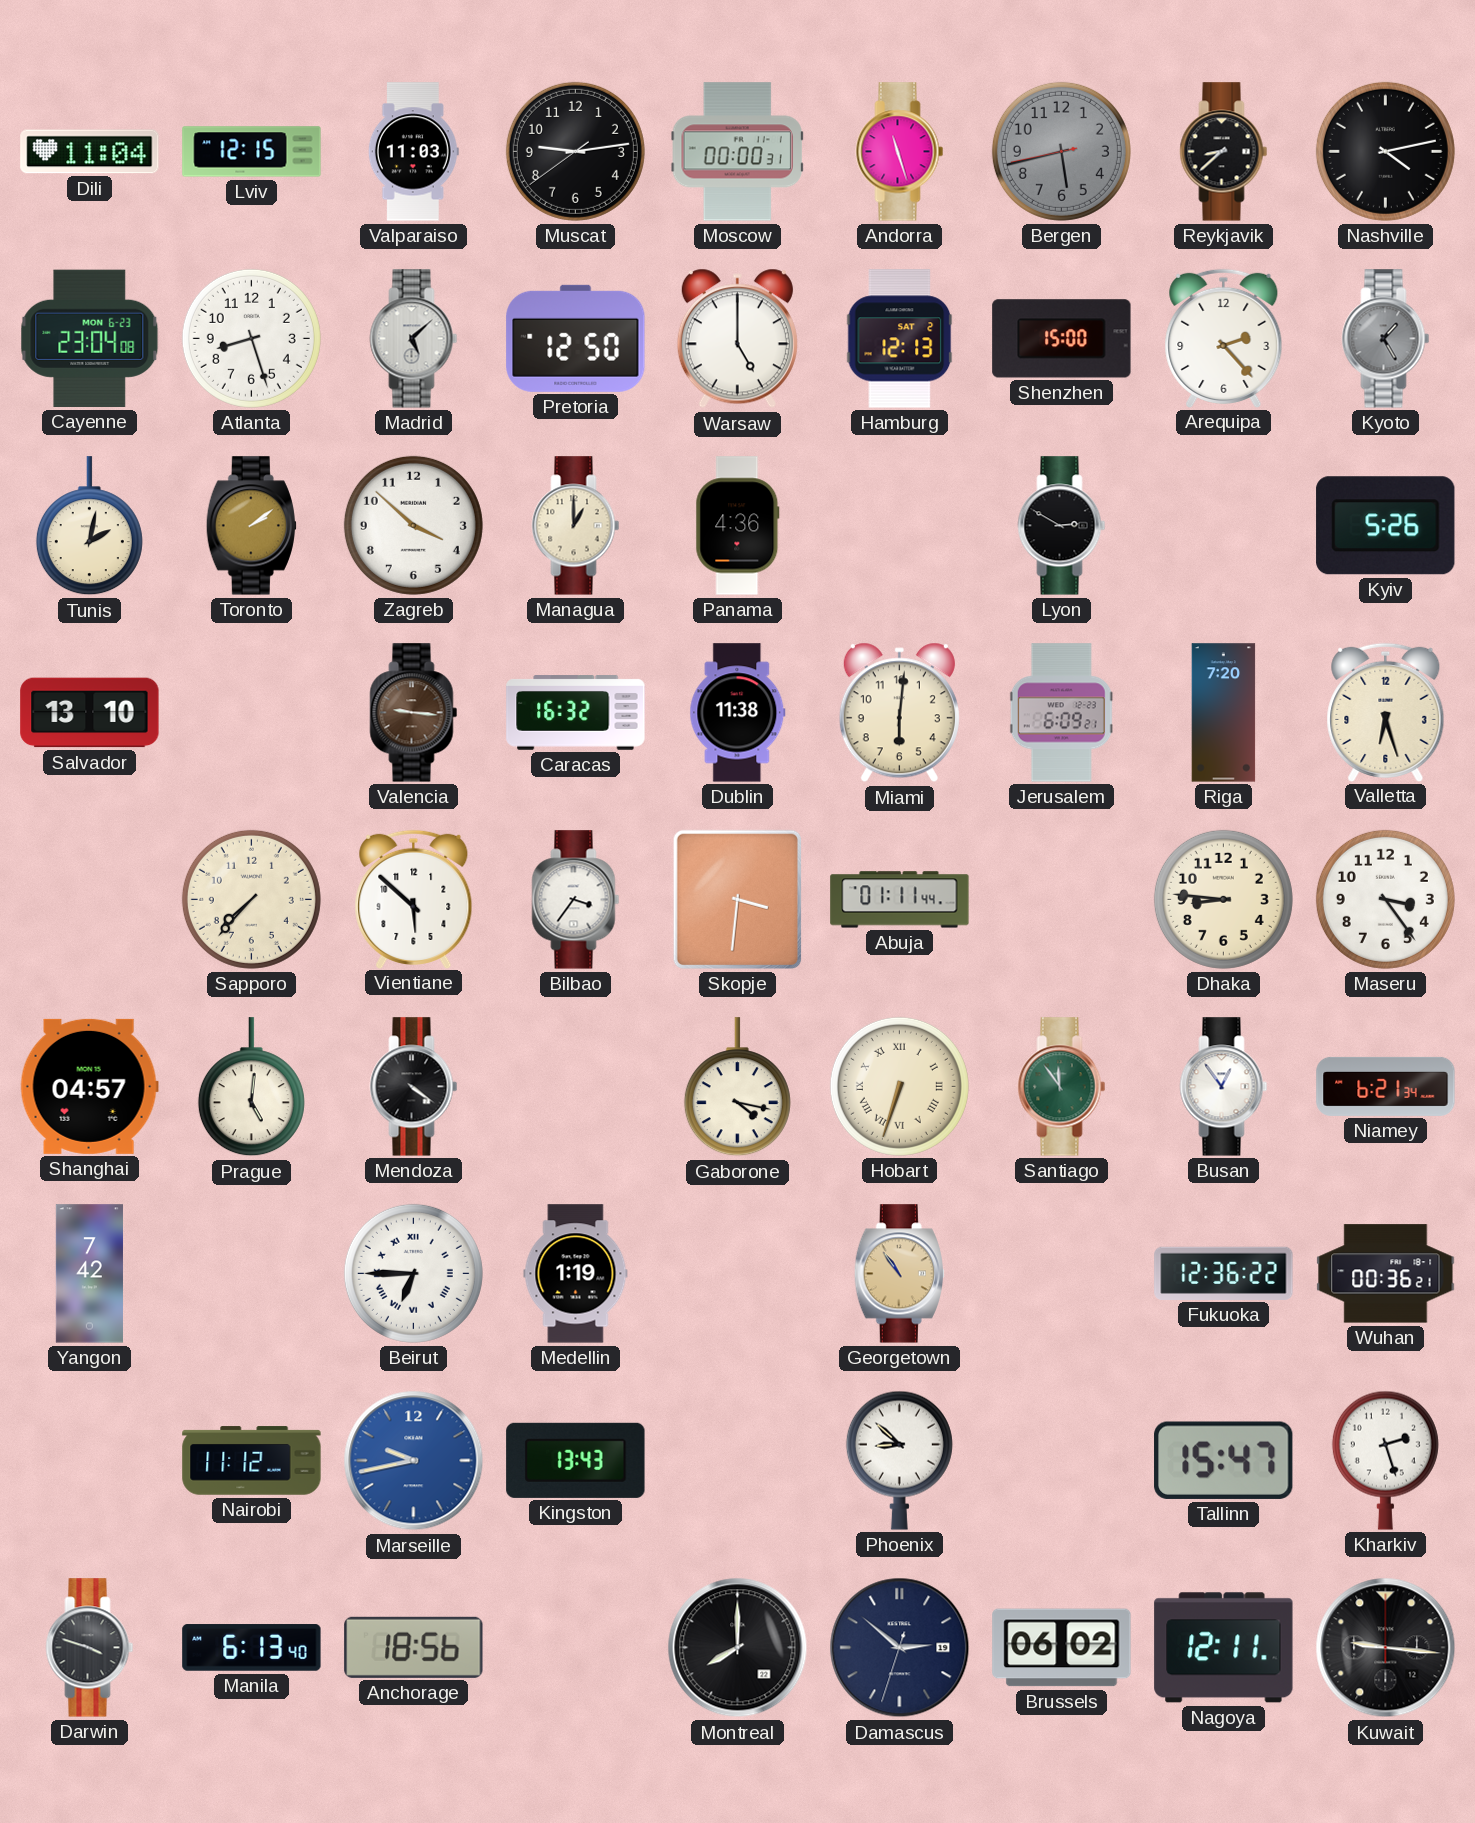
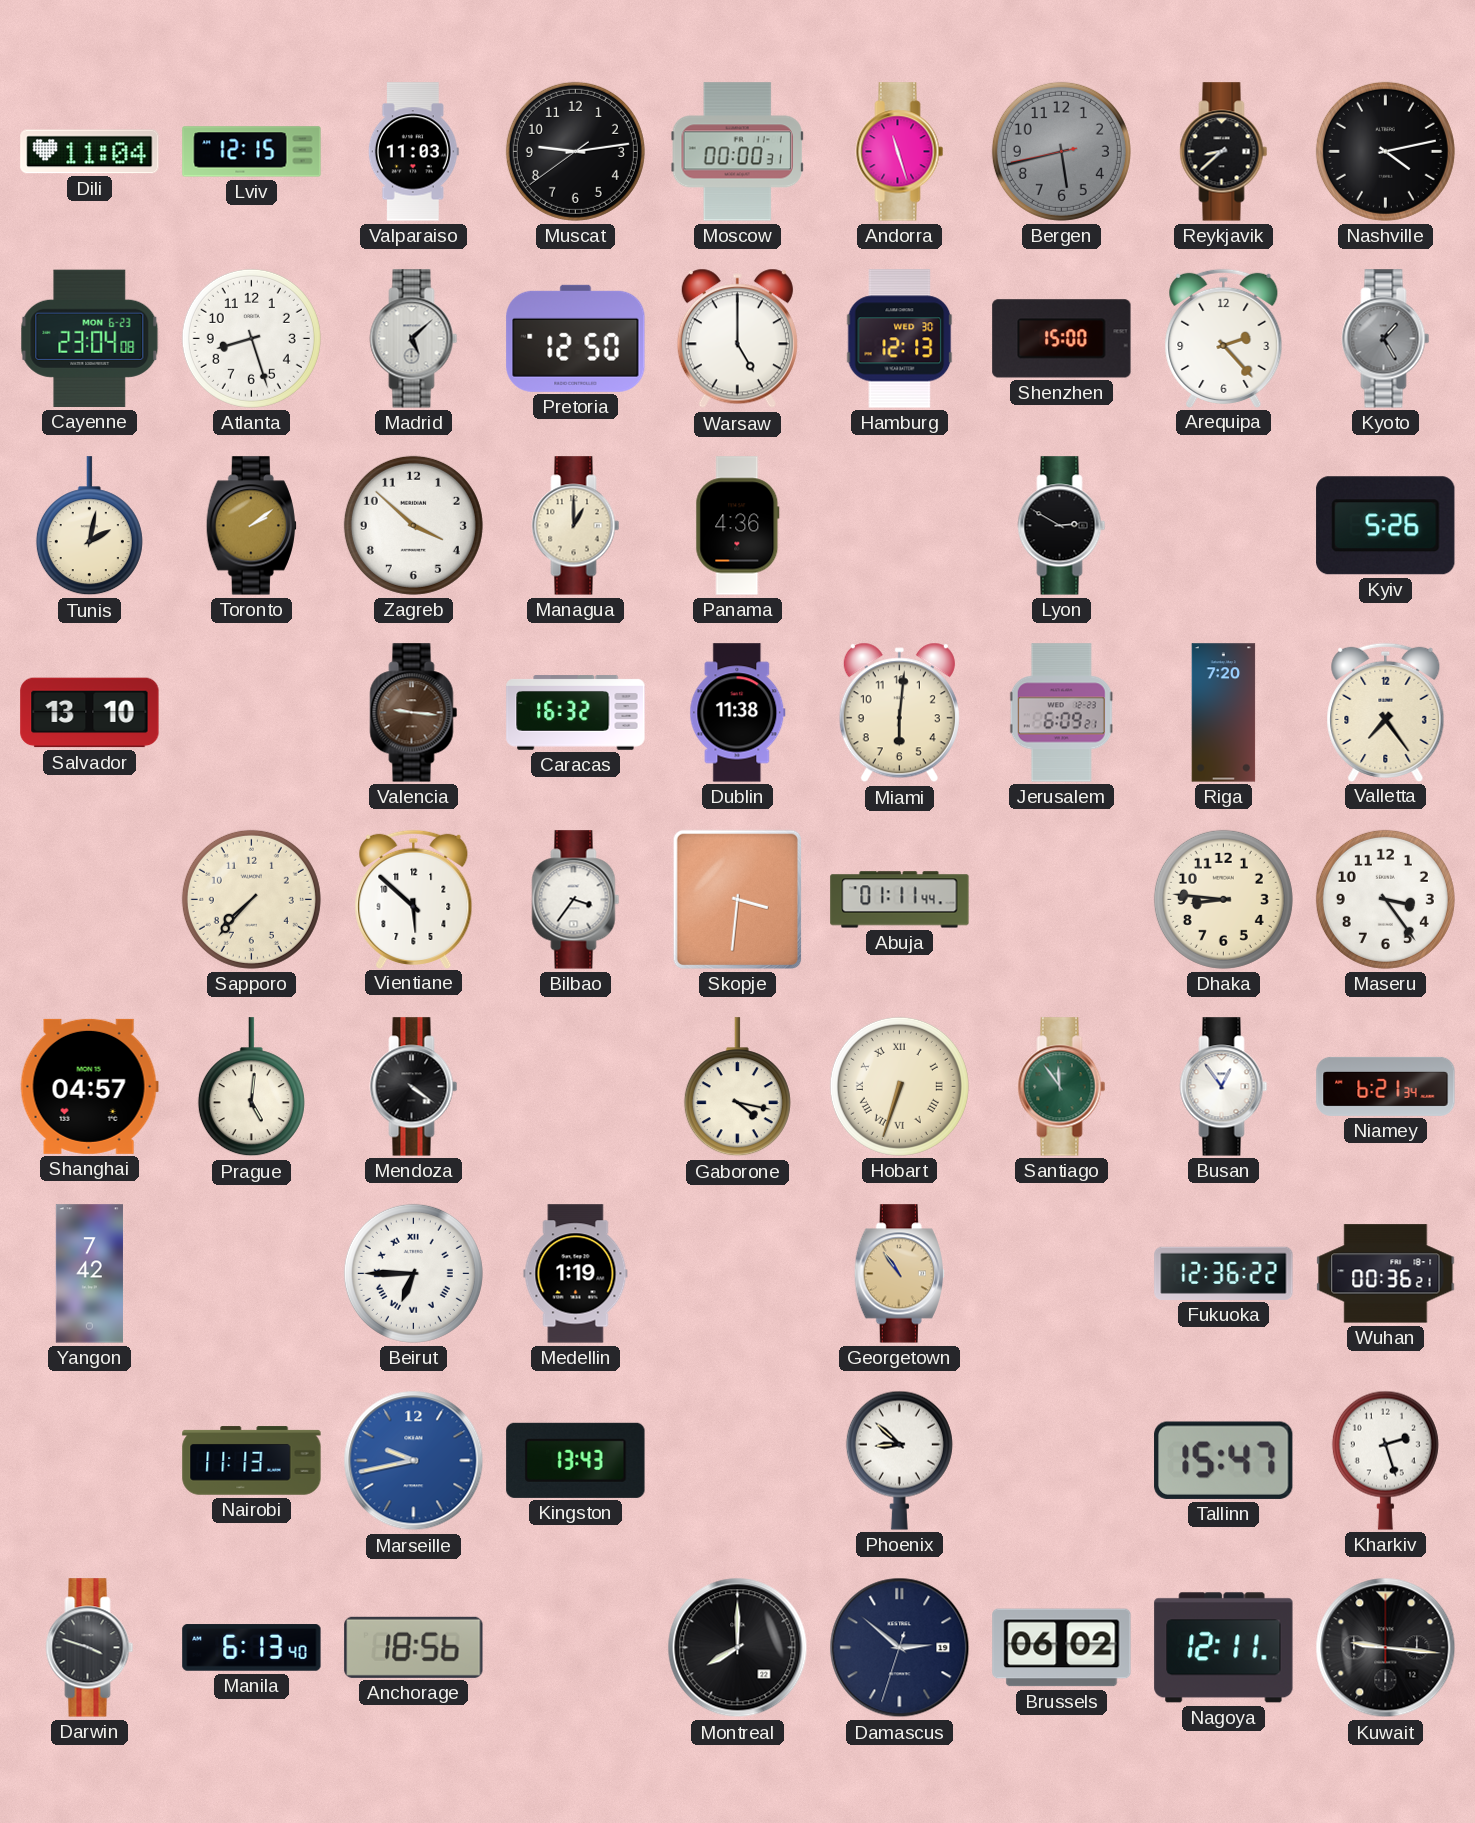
Hamburg date: SAT 2 -> WED 30
Valletta: 6:27 -> 7:24
Nairobi: 11:12 -> 11:13
